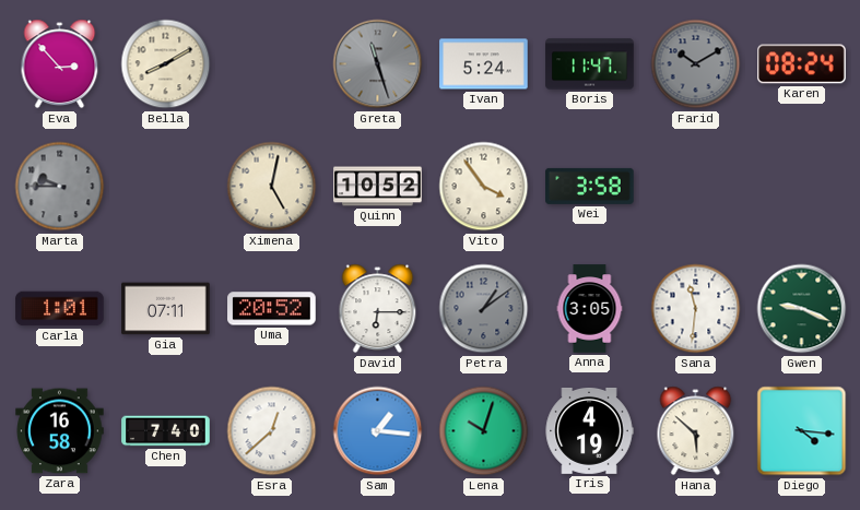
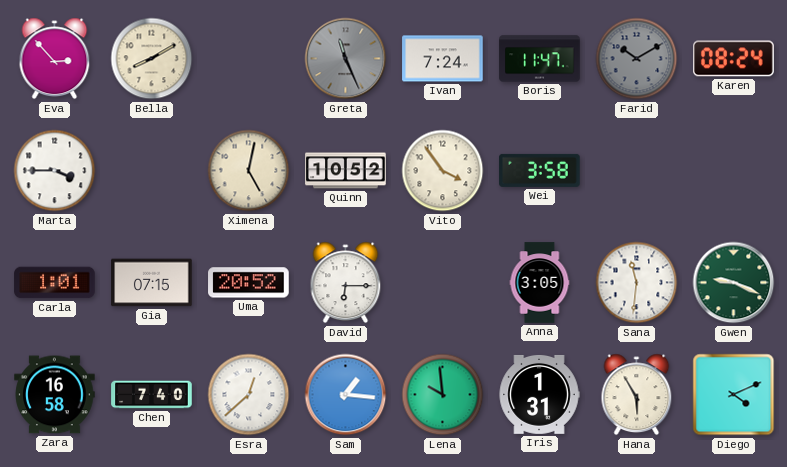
Greta: 11:27 -> 11:26
Ivan: 5:24 -> 7:24
Marta: 9:45 -> 3:45
Marta dial: grey -> white
Gia: 07:11 -> 07:15
Petra: 1:09 -> none
Lena: 10:03 -> 9:59
Iris: 4:19 -> 1:31
Hana: 5:52 -> 5:55
Diego: 4:16 -> 4:11
